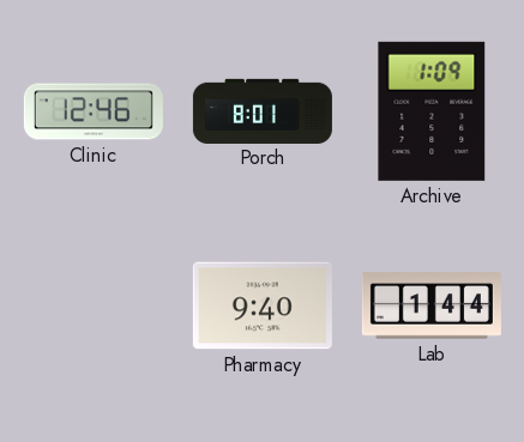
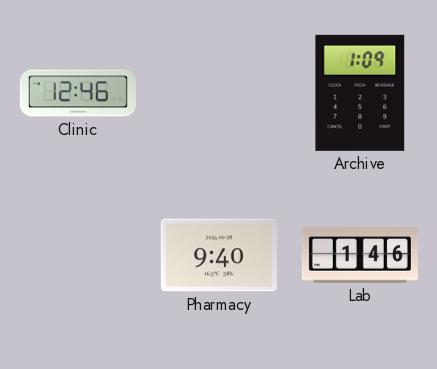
Porch: 8:01 -> none
Lab: 1:44 -> 1:46
